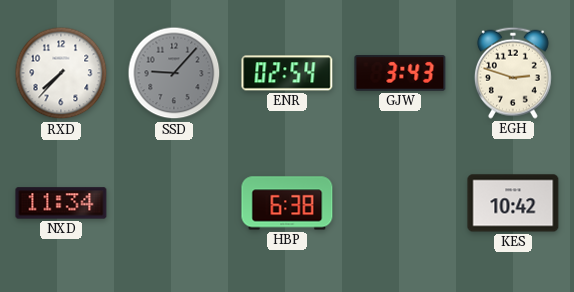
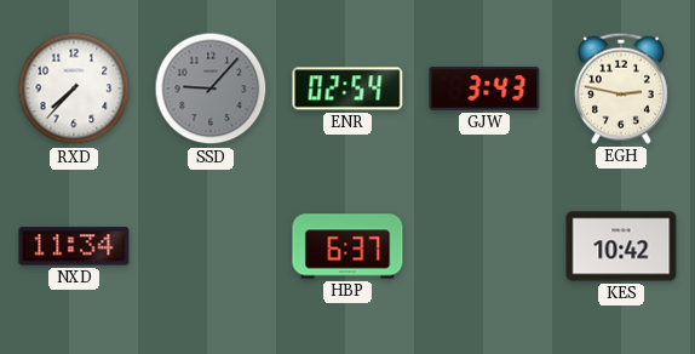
EGH: 2:48 -> 2:47
HBP: 6:38 -> 6:37
